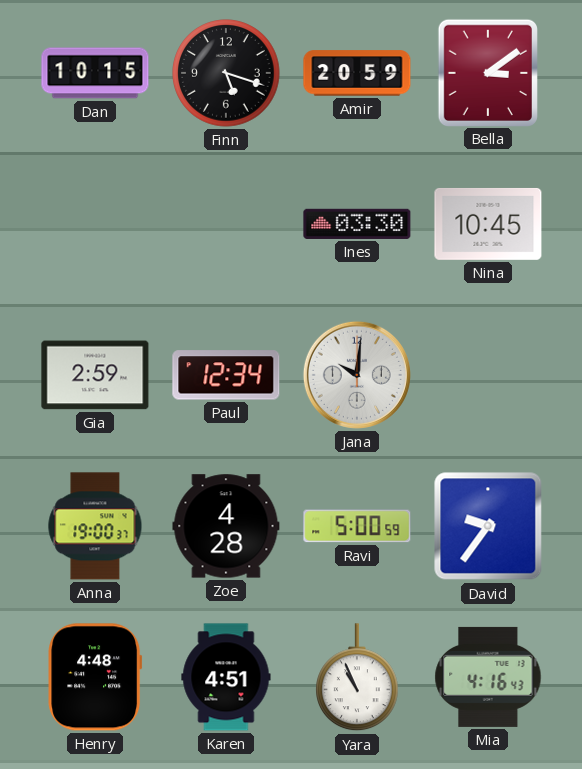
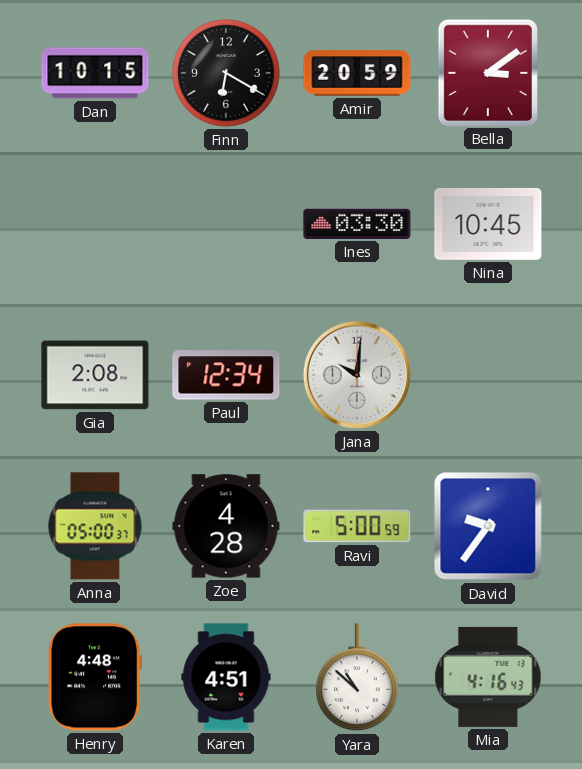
Finn: 5:18 -> 6:20
Gia: 2:59 -> 2:08
Anna: 19:00 -> 05:00
Yara: 10:56 -> 10:52
